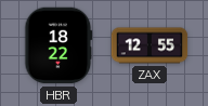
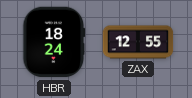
HBR: 18:22 -> 18:24
